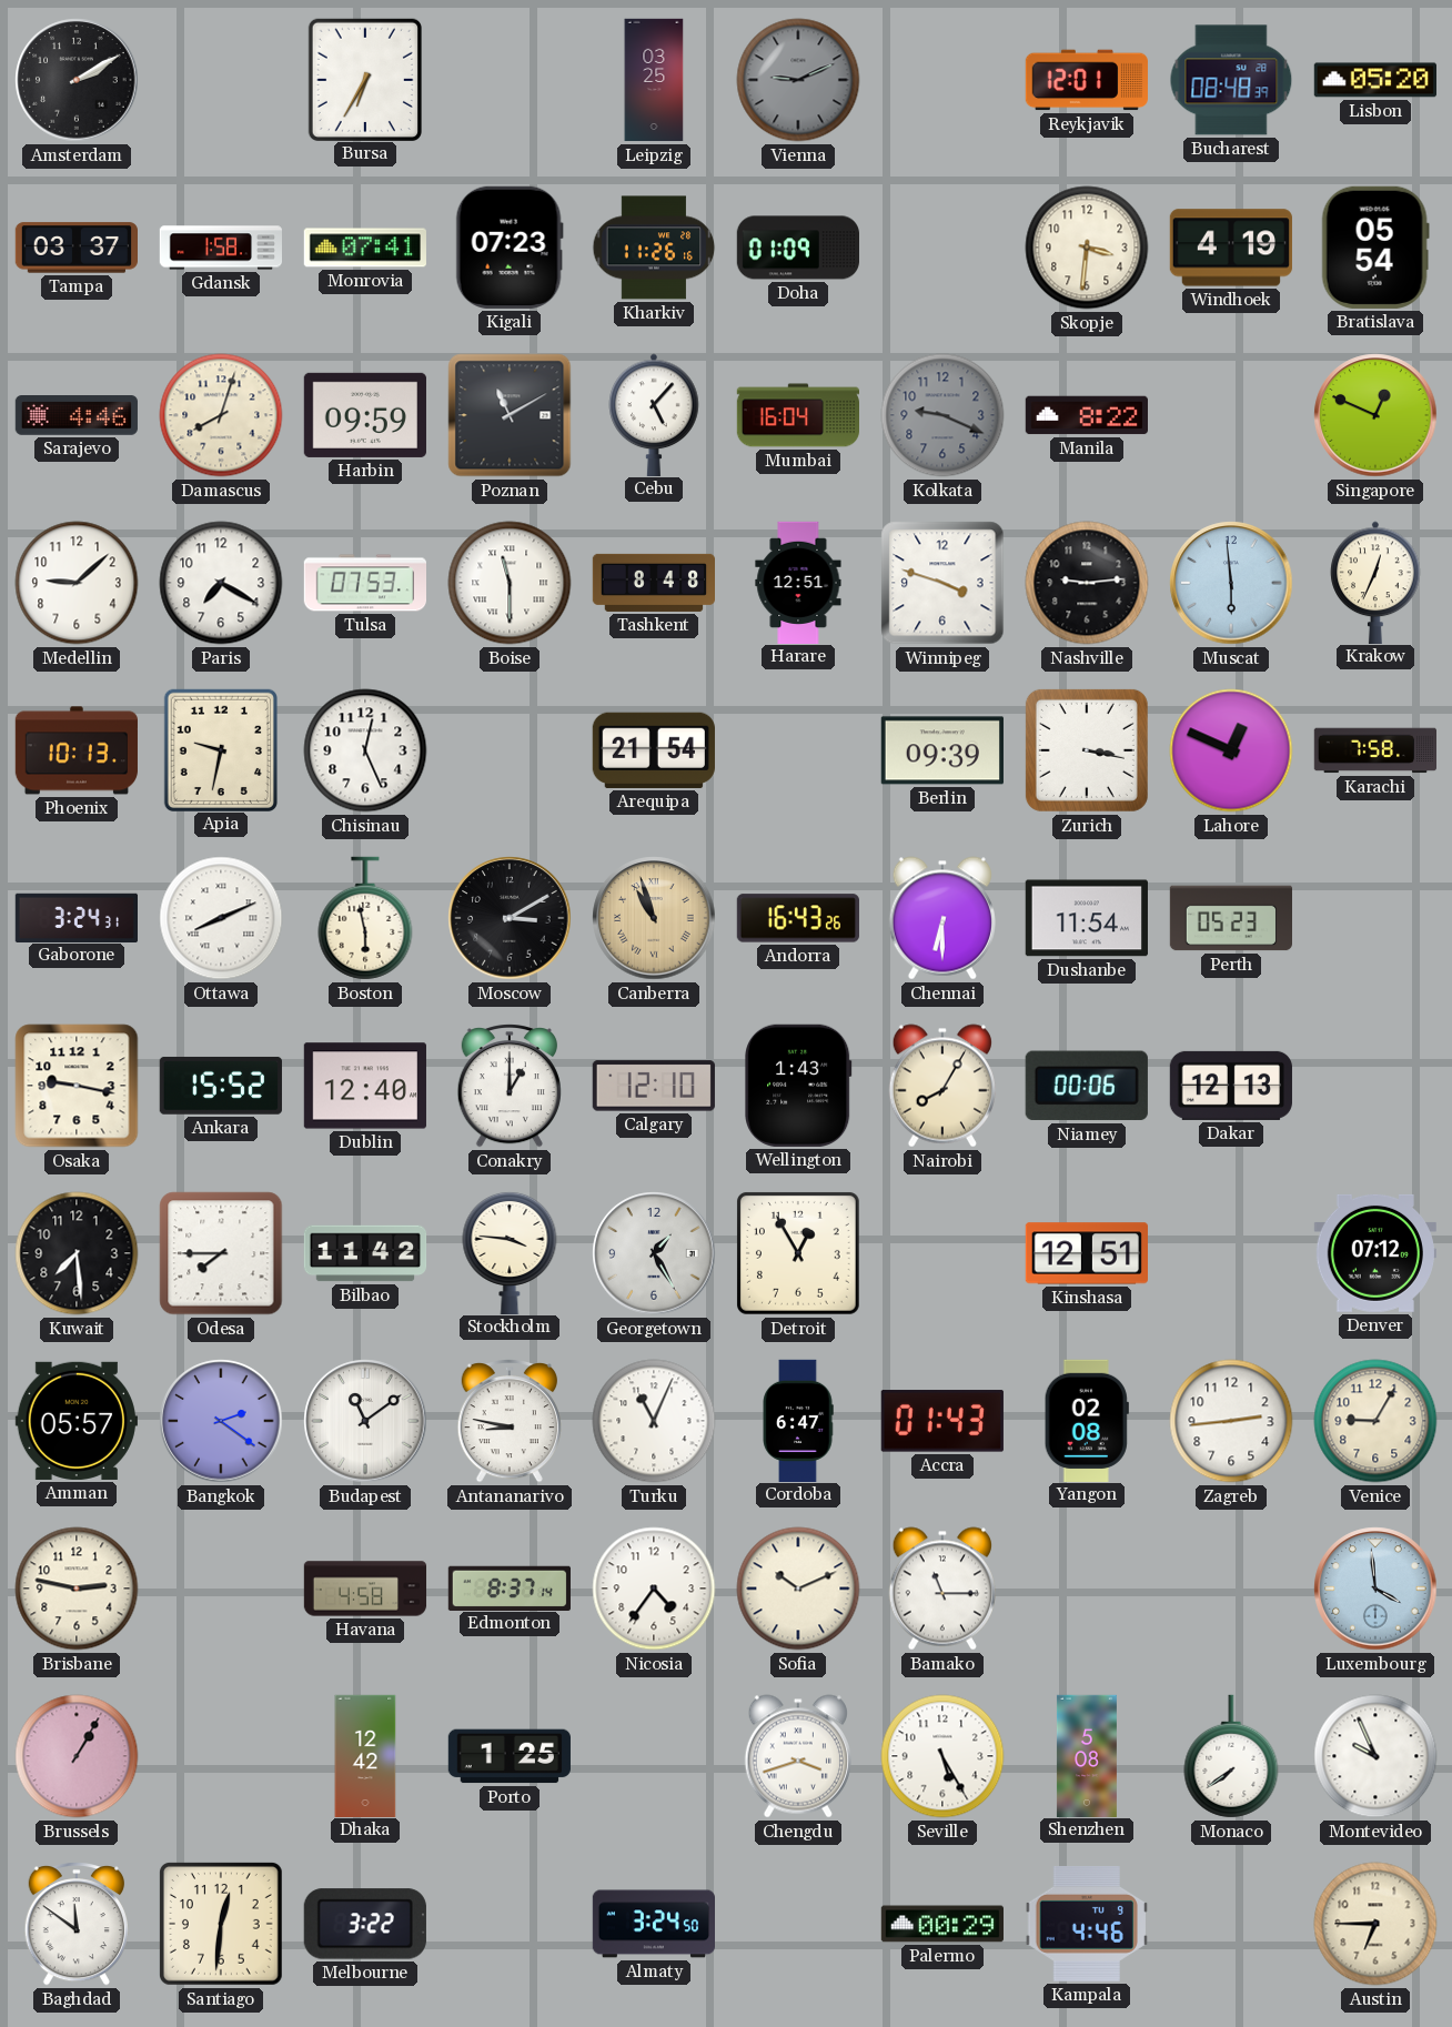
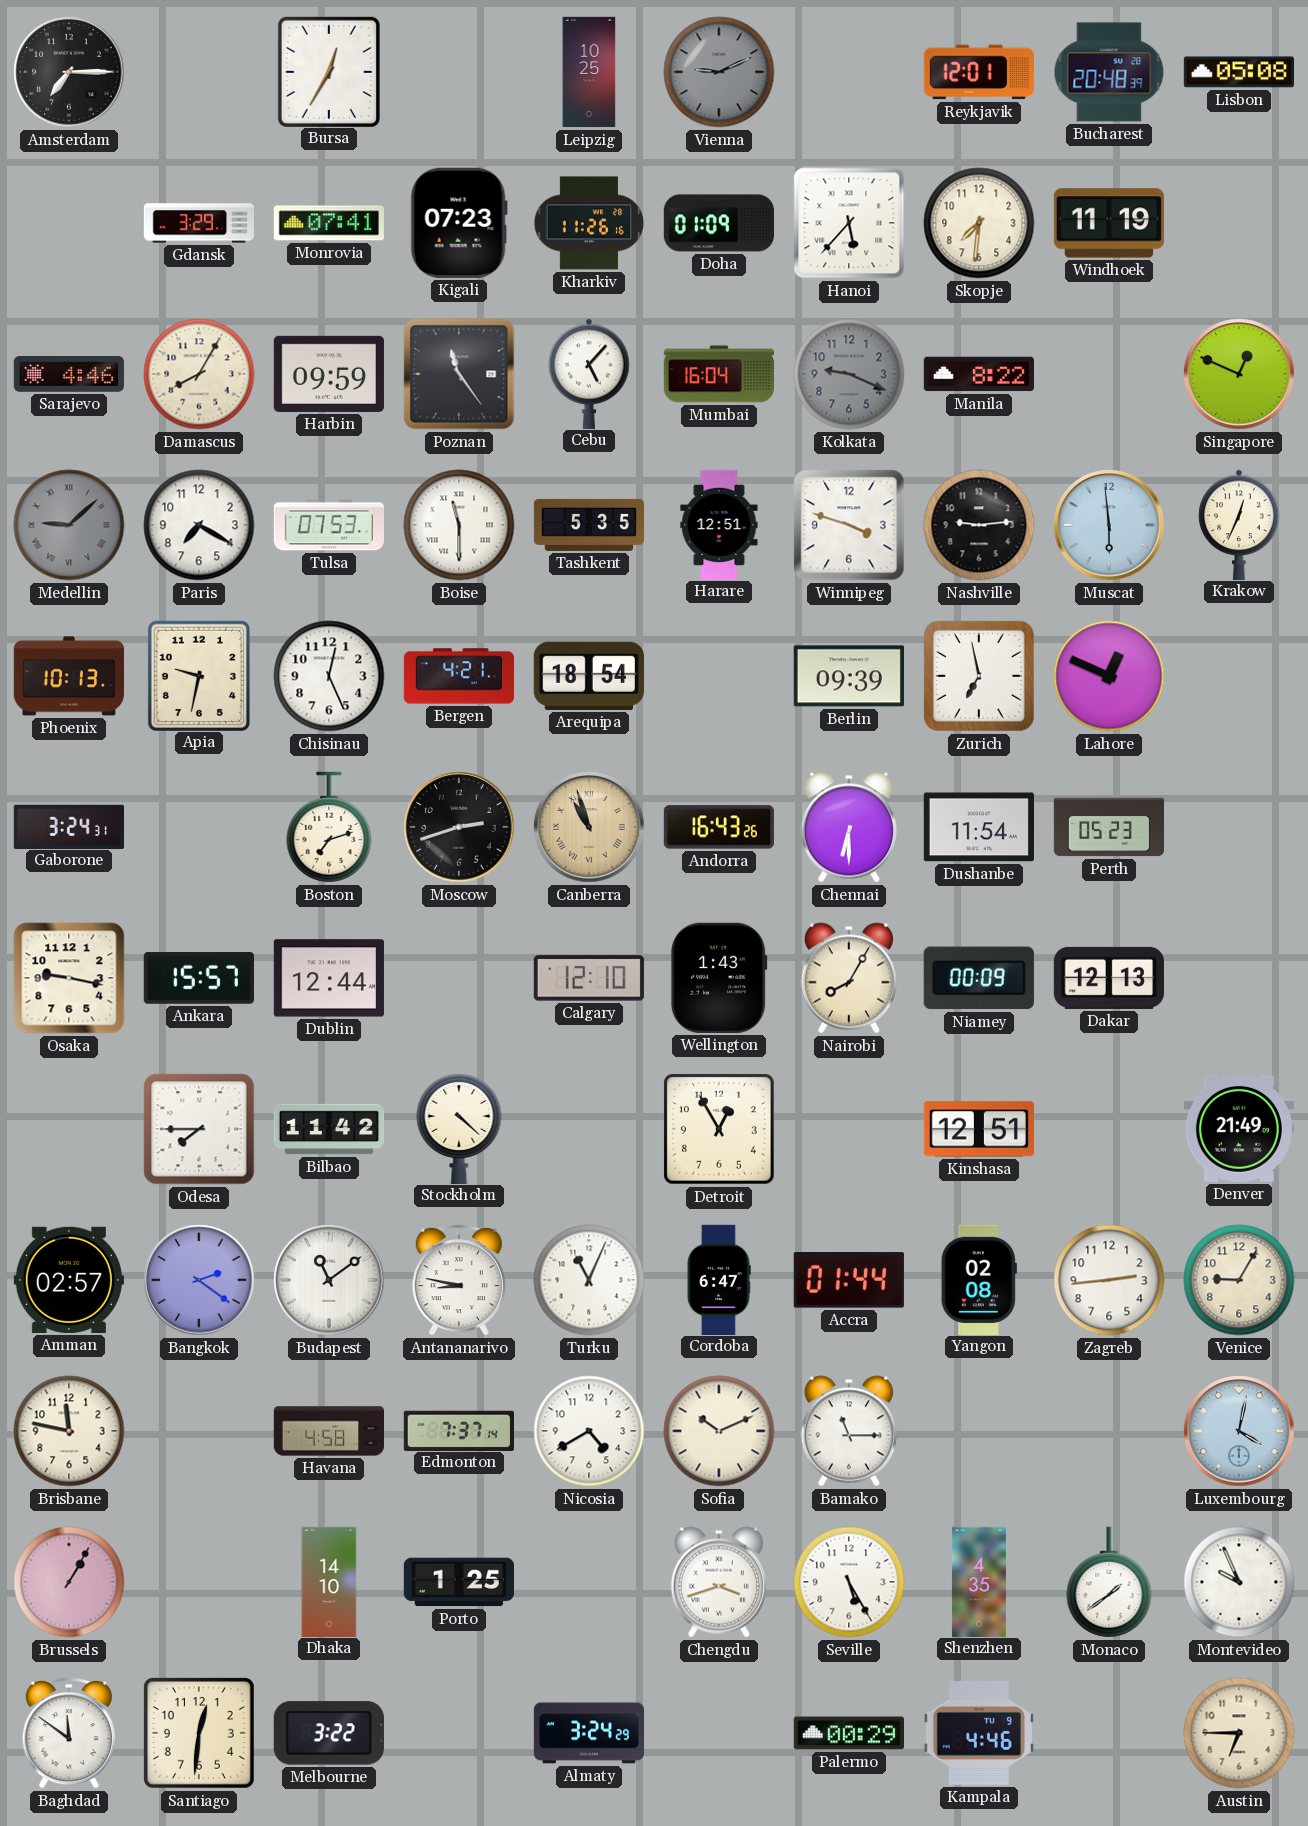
Amsterdam: 2:10 -> 7:15
Bursa: 6:35 -> 12:35
Leipzig: 03:25 -> 10:25
Bucharest: 08:48 -> 20:48
Lisbon: 05:20 -> 05:08
Tampa: 03:37 -> none
Gdansk: 1:58 -> 3:29
Hanoi: none -> 5:37
Skopje: 3:31 -> 7:31
Windhoek: 4:19 -> 11:19
Bratislava: 05:54 -> none
Damascus: 8:03 -> 8:05
Poznan: 11:10 -> 11:24
Medellin dial: white -> grey
Medellin numerals: Arabic -> Roman
Tashkent: 8:48 -> 5:35
Bergen: none -> 4:21
Arequipa: 21:54 -> 18:54
Zurich: 3:17 -> 6:58
Karachi: 7:58 -> none
Ottawa: 8:11 -> none
Boston: 5:58 -> 7:12
Moscow: 3:10 -> 2:42
Ankara: 15:52 -> 15:57
Dublin: 12:40 -> 12:44
Conakry: 1:00 -> none
Niamey: 00:06 -> 00:09
Kuwait: 7:29 -> none
Stockholm: 3:46 -> 4:22
Georgetown: 1:25 -> none
Denver: 07:12 -> 21:49
Amman: 05:57 -> 02:57
Accra: 01:43 -> 01:44
Brisbane: 2:47 -> 11:47
Edmonton: 8:37 -> 7:37
Nicosia: 4:36 -> 4:40
Luxembourg: 3:59 -> 4:02
Dhaka: 12:42 -> 14:10
Shenzhen: 5:08 -> 4:35
Monaco: 7:39 -> 1:39
Almaty: 3:24:50 -> 3:24:29
